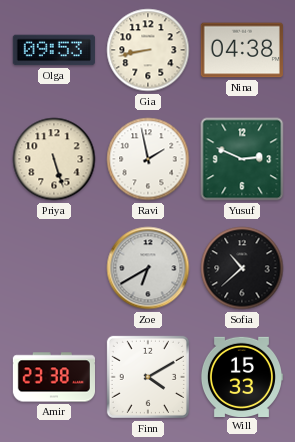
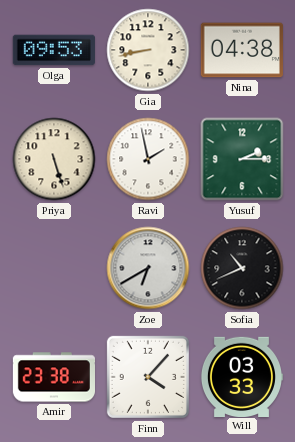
Yusuf: 2:49 -> 2:15
Sofia: 10:38 -> 10:41
Finn: 4:10 -> 4:07
Will: 15:33 -> 03:33
